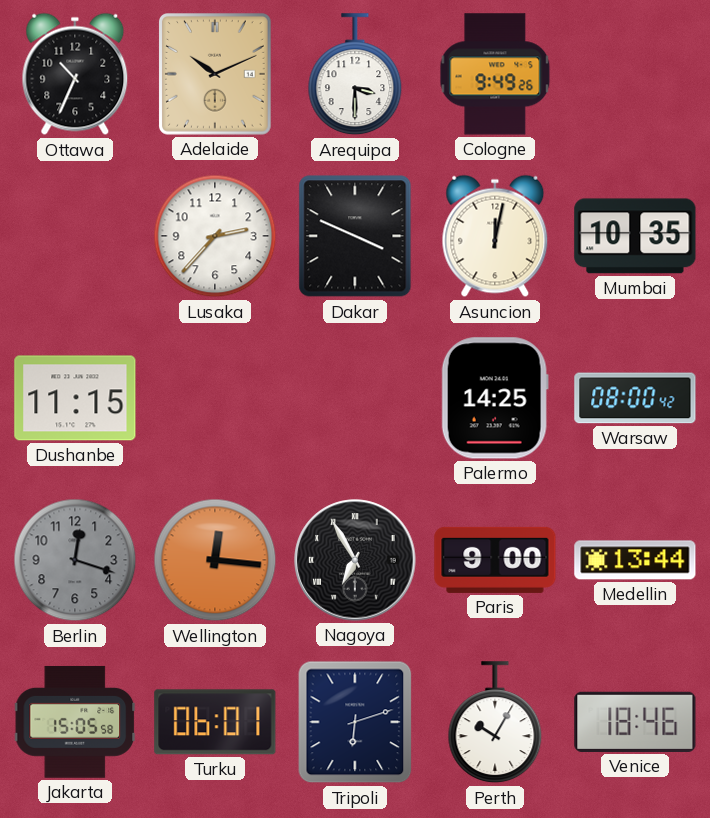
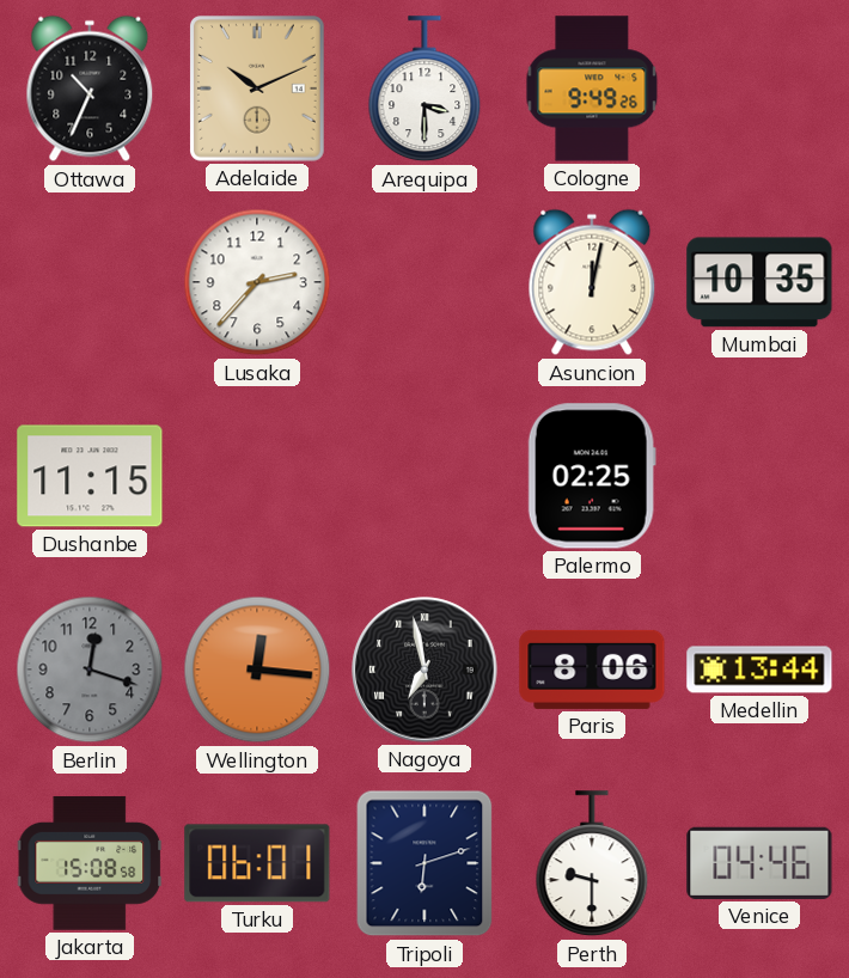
Dakar: 3:49 -> none
Palermo: 14:25 -> 02:25
Warsaw: 08:00 -> none
Nagoya: 6:55 -> 6:58
Paris: 9:00 -> 8:06
Jakarta: 15:05 -> 15:08
Perth: 10:05 -> 9:30
Venice: 18:46 -> 04:46
